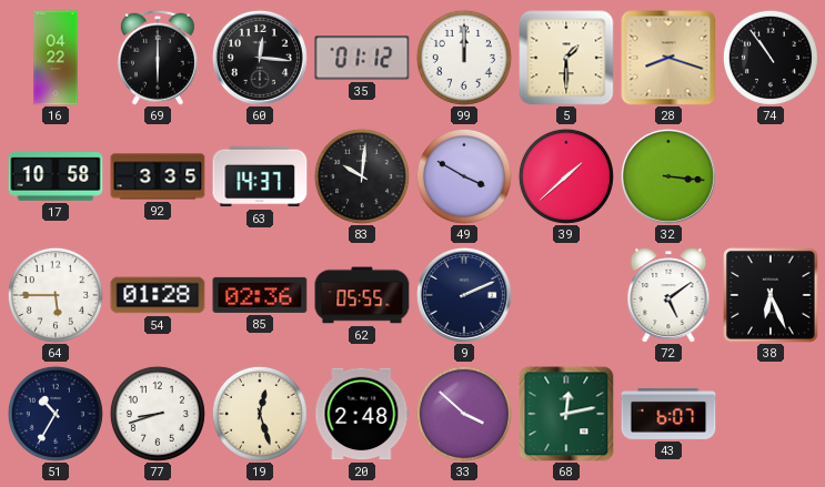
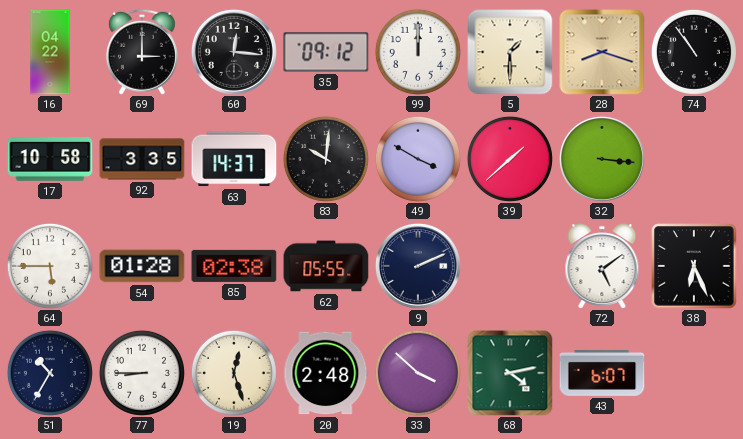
69: 6:00 -> 3:00
35: 01:12 -> 09:12
85: 02:36 -> 02:38
77: 8:42 -> 8:45
68: 12:13 -> 4:13
